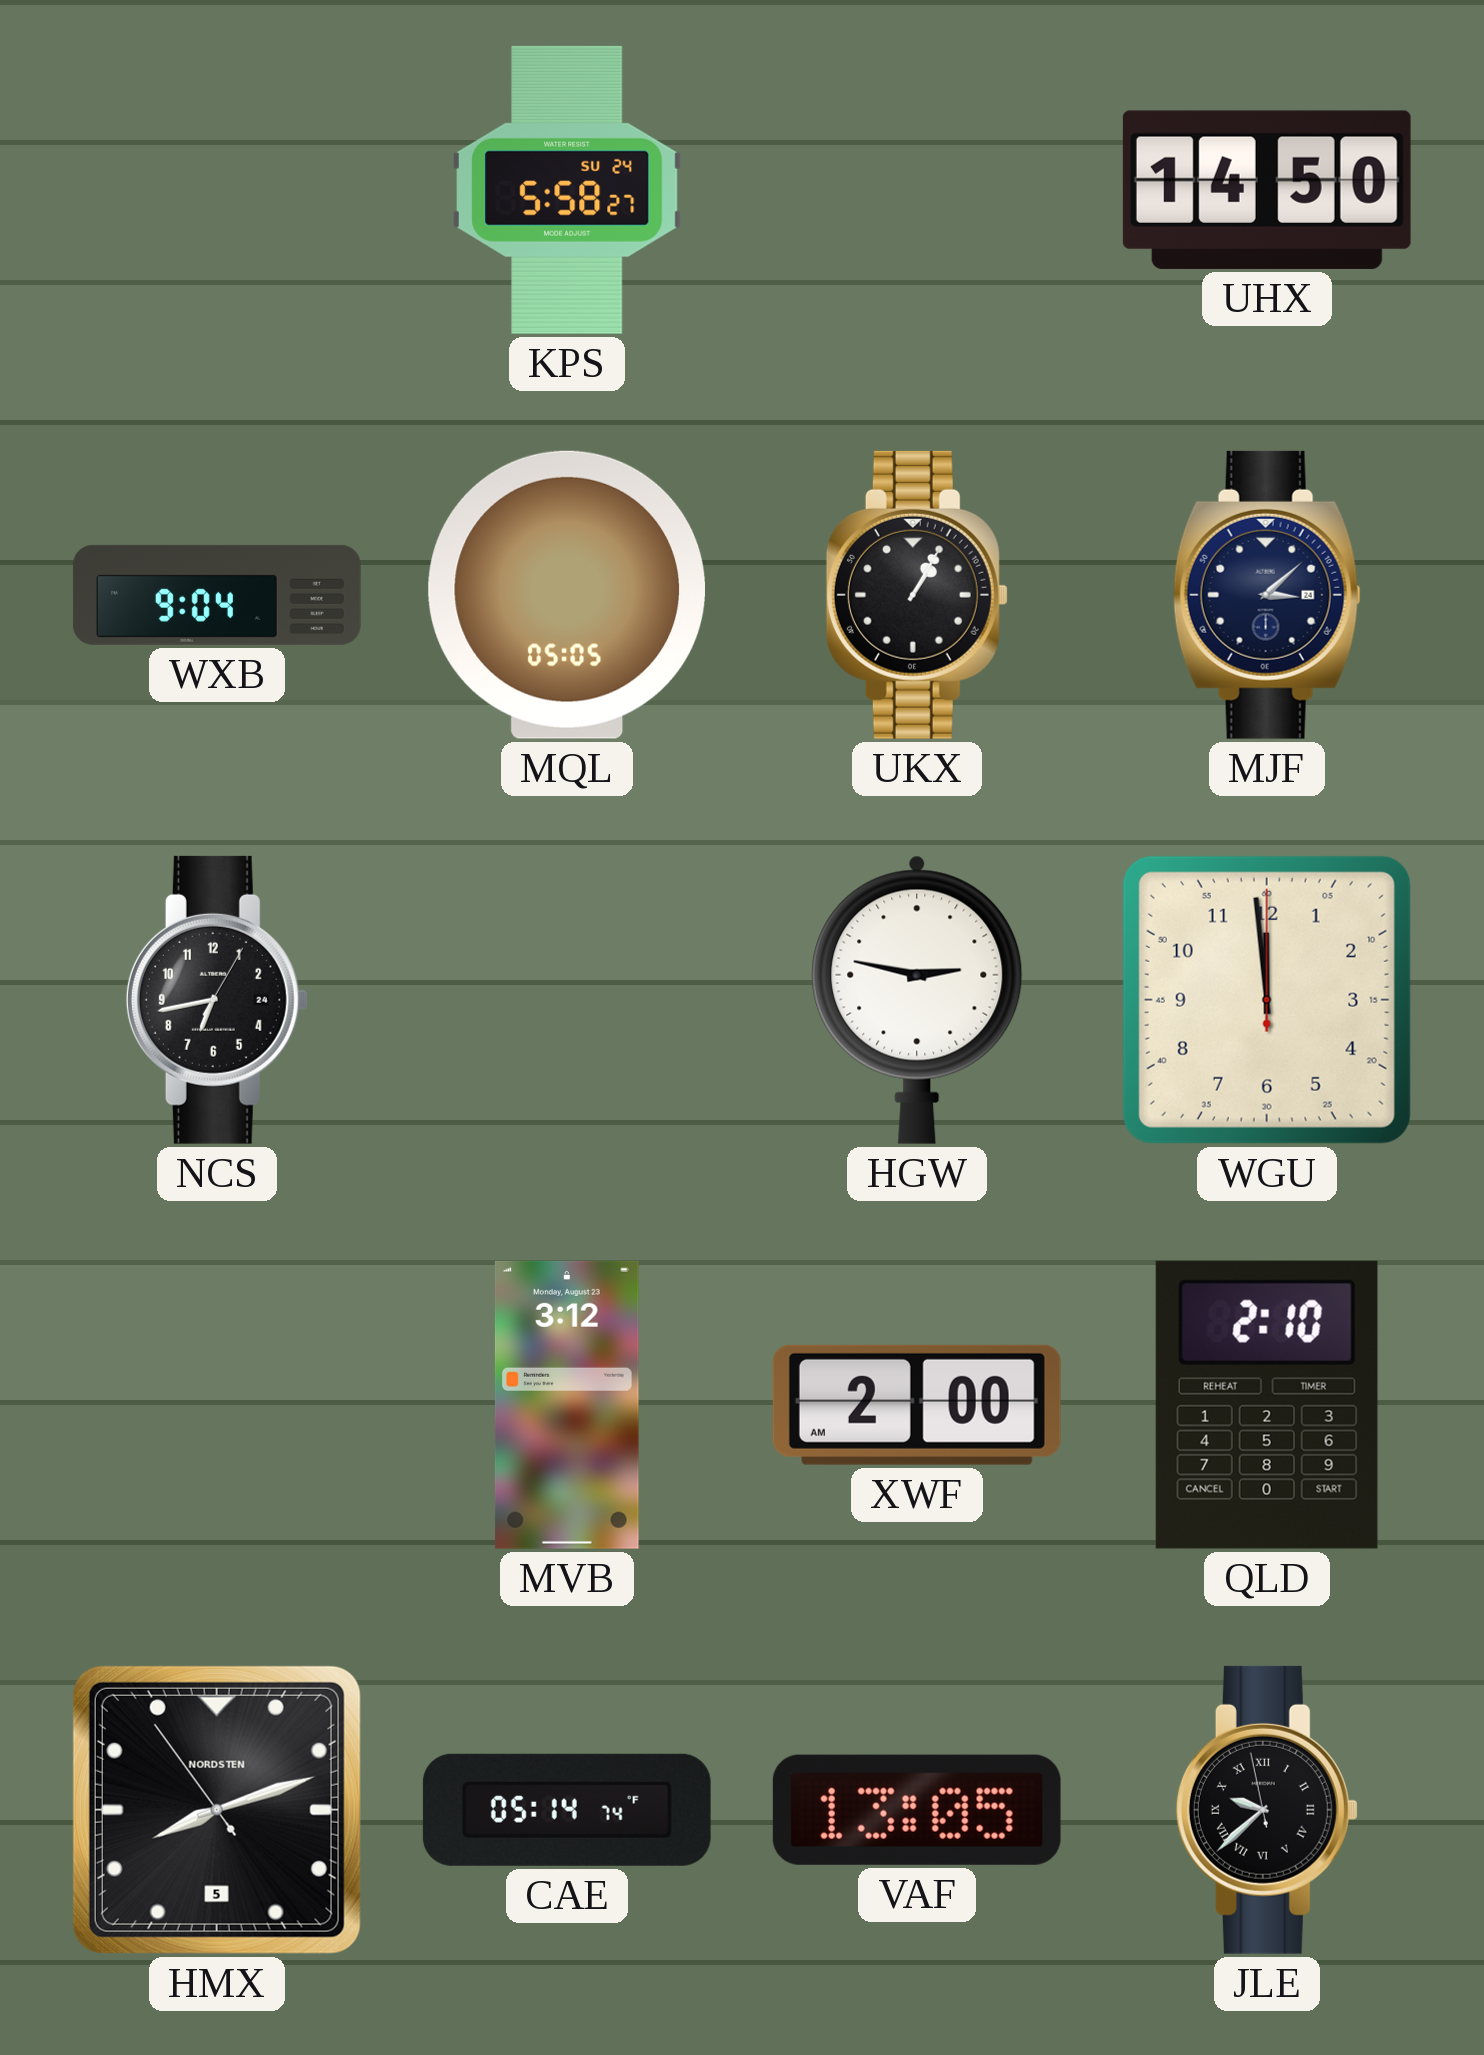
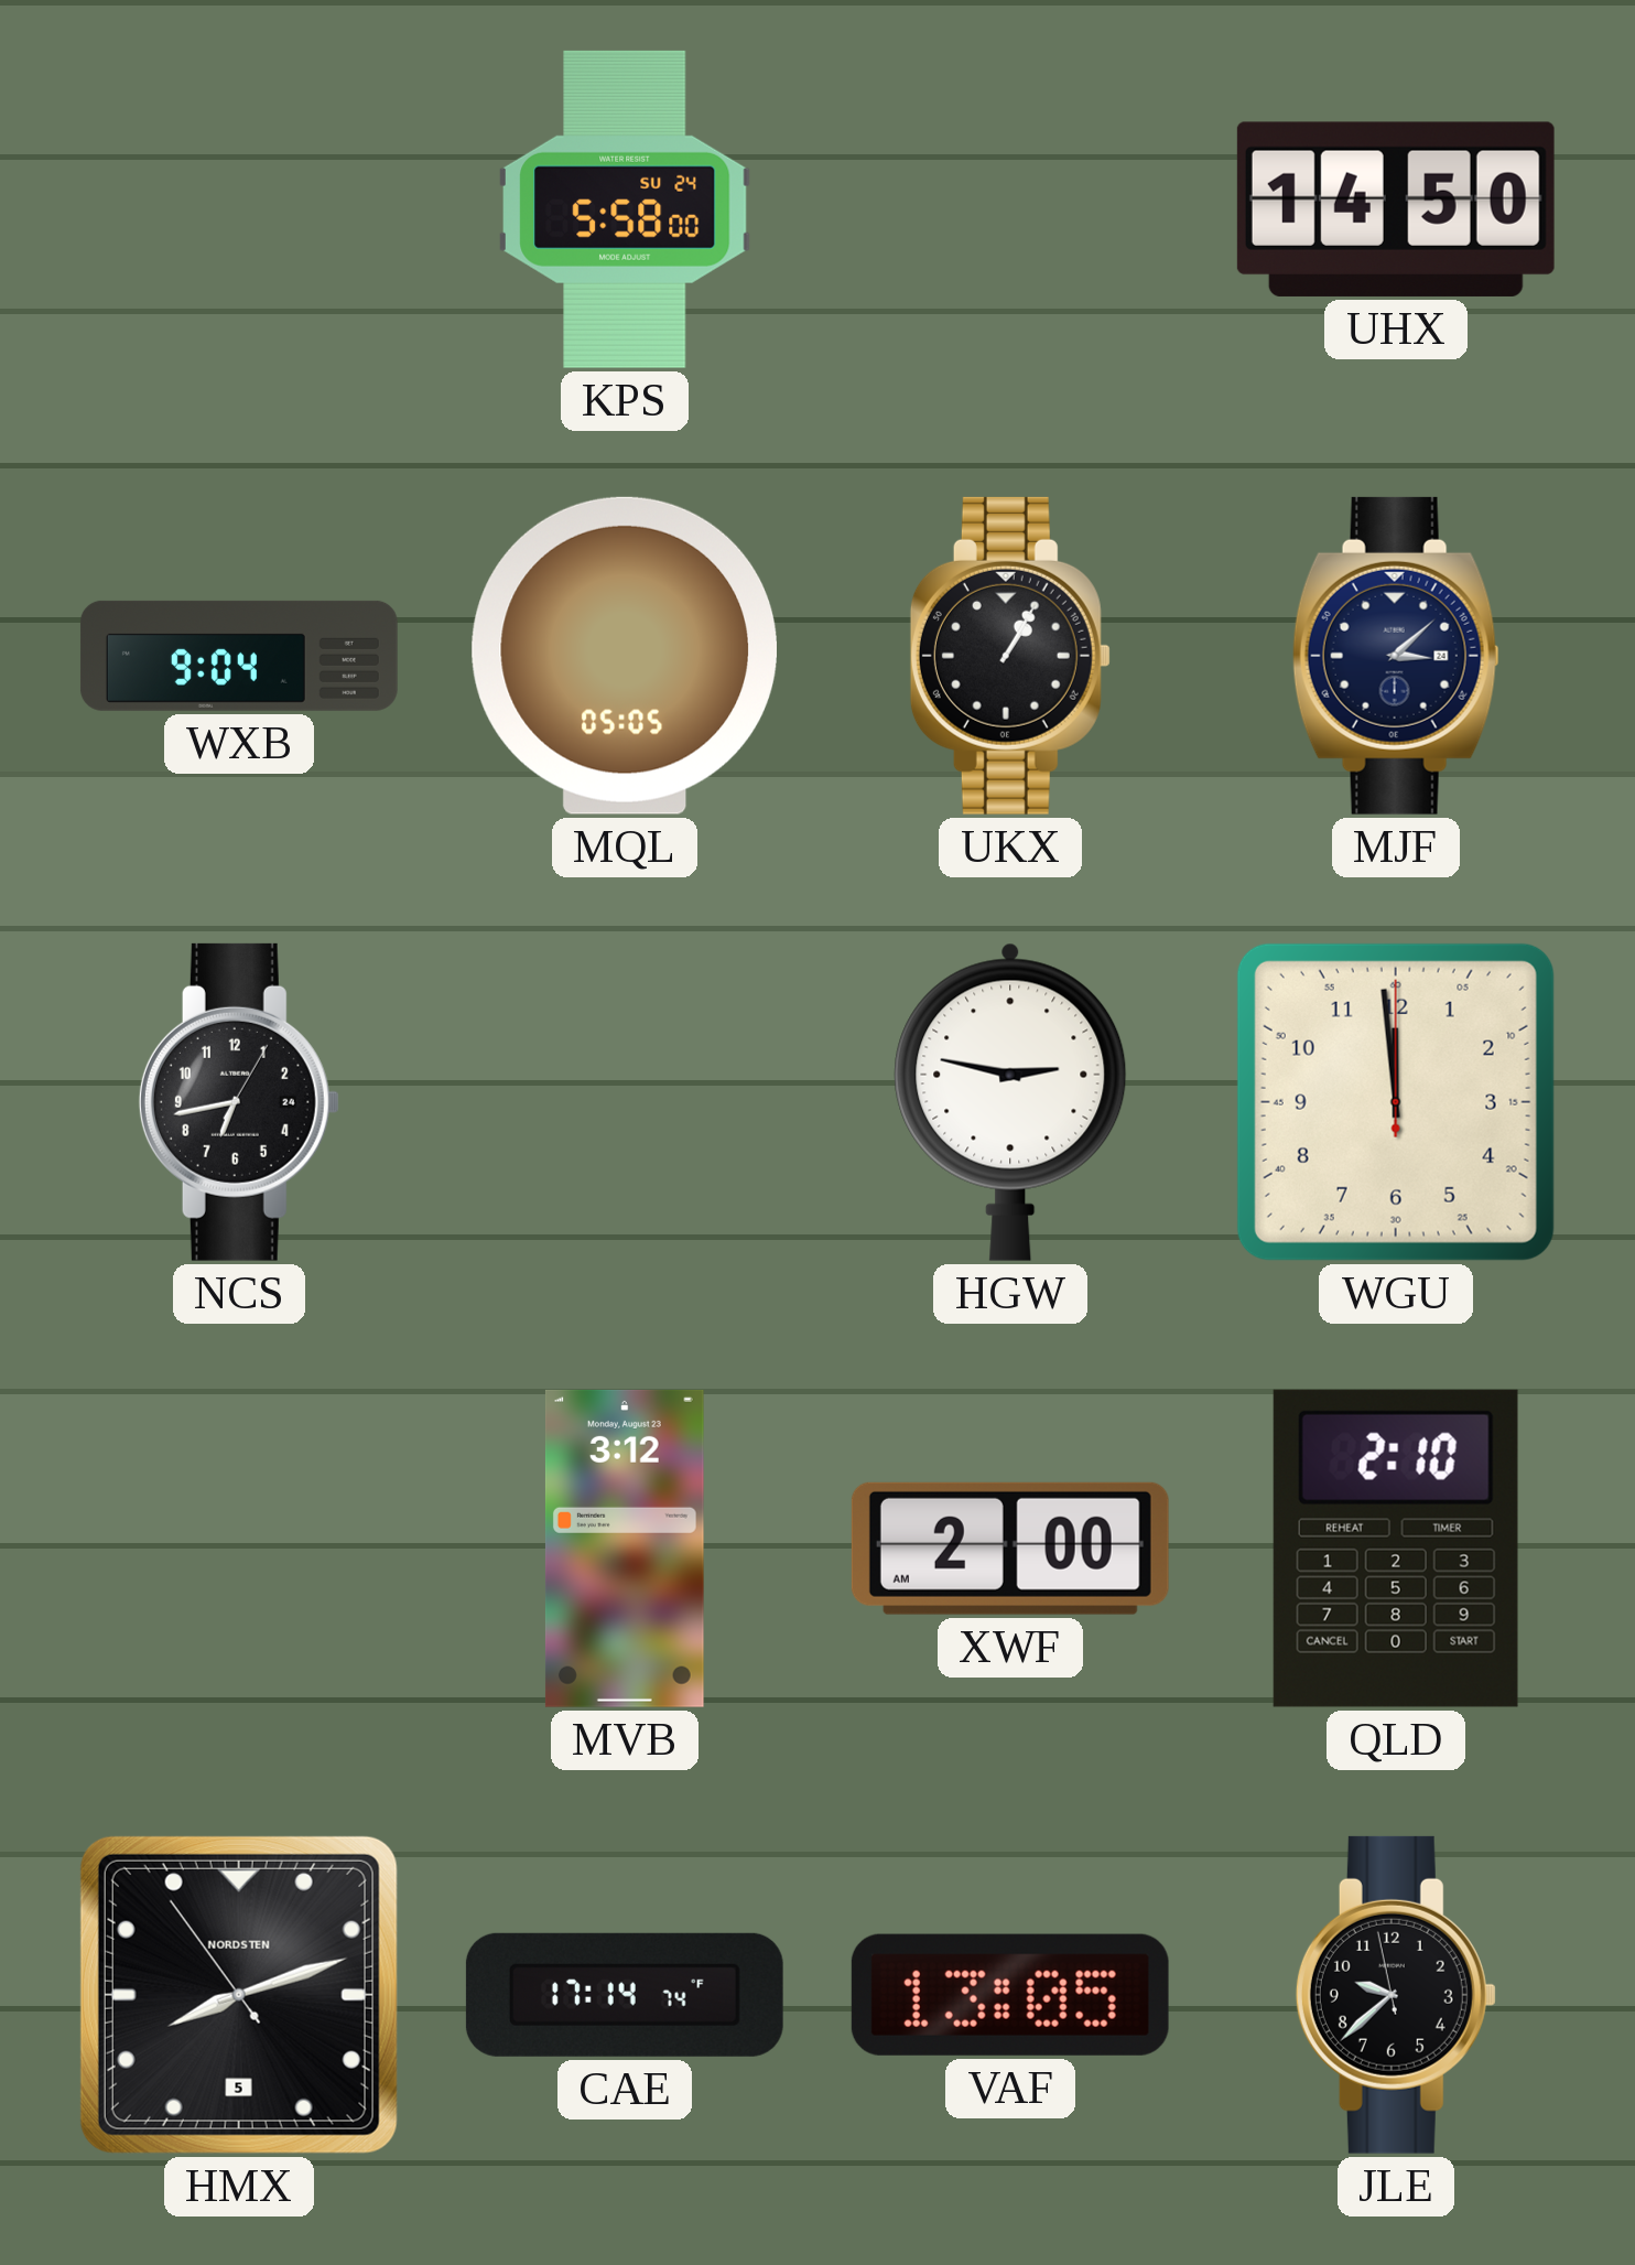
KPS: 5:58:27 -> 5:58:00
CAE: 05:14 -> 17:14
JLE numerals: Roman -> Arabic
